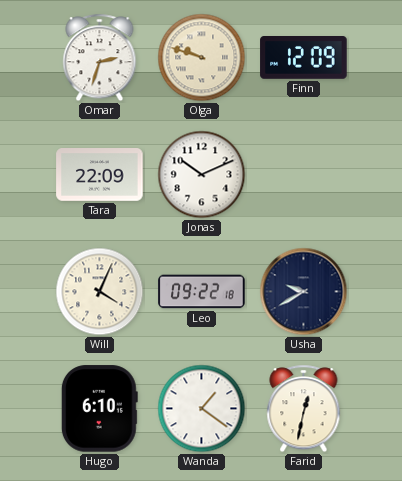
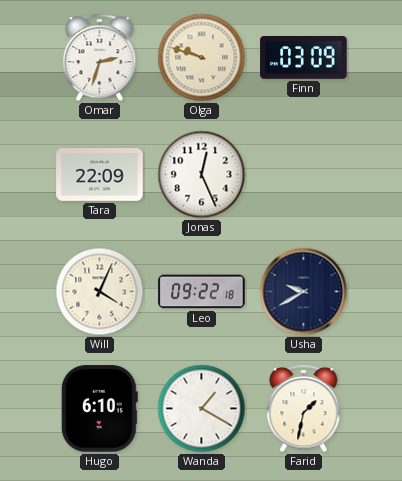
Finn: 12:09 -> 03:09
Jonas: 10:11 -> 12:26
Wanda: 1:21 -> 1:20
Farid: 12:32 -> 1:32
